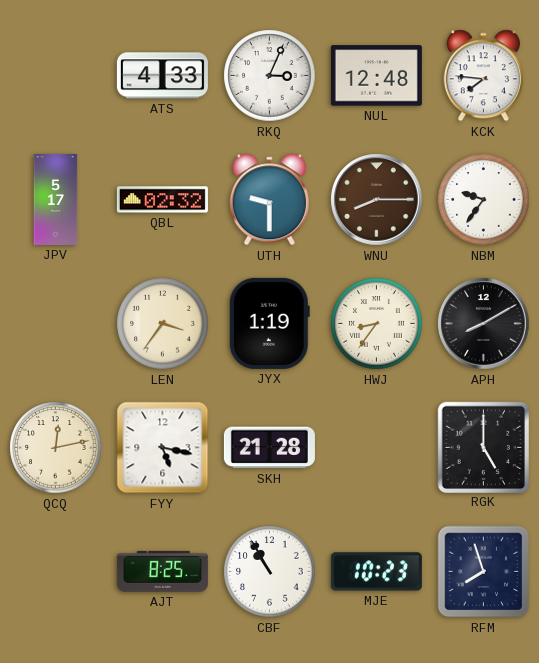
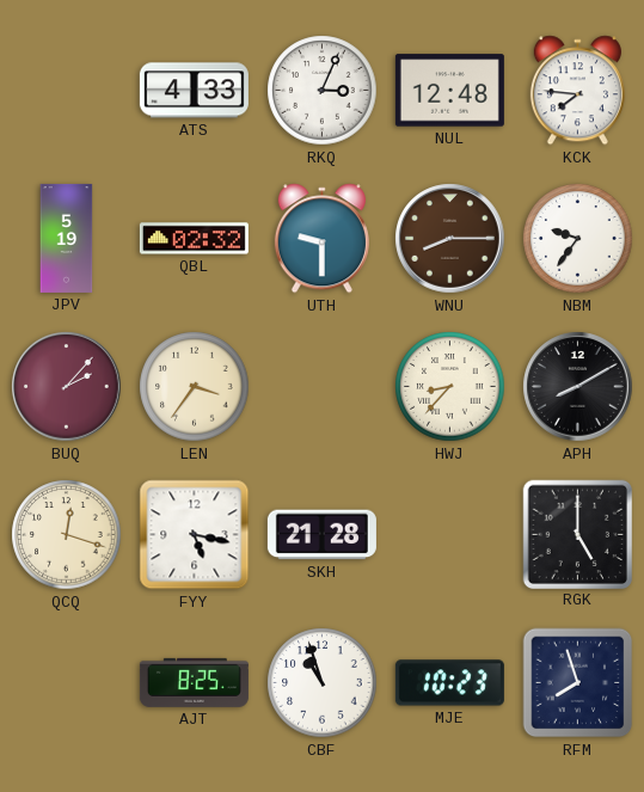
JPV: 5:17 -> 5:19
BUQ: none -> 2:07
JYX: 1:19 -> none
HWJ: 8:36 -> 8:37
QCQ: 12:13 -> 12:18
CBF: 10:55 -> 10:57
